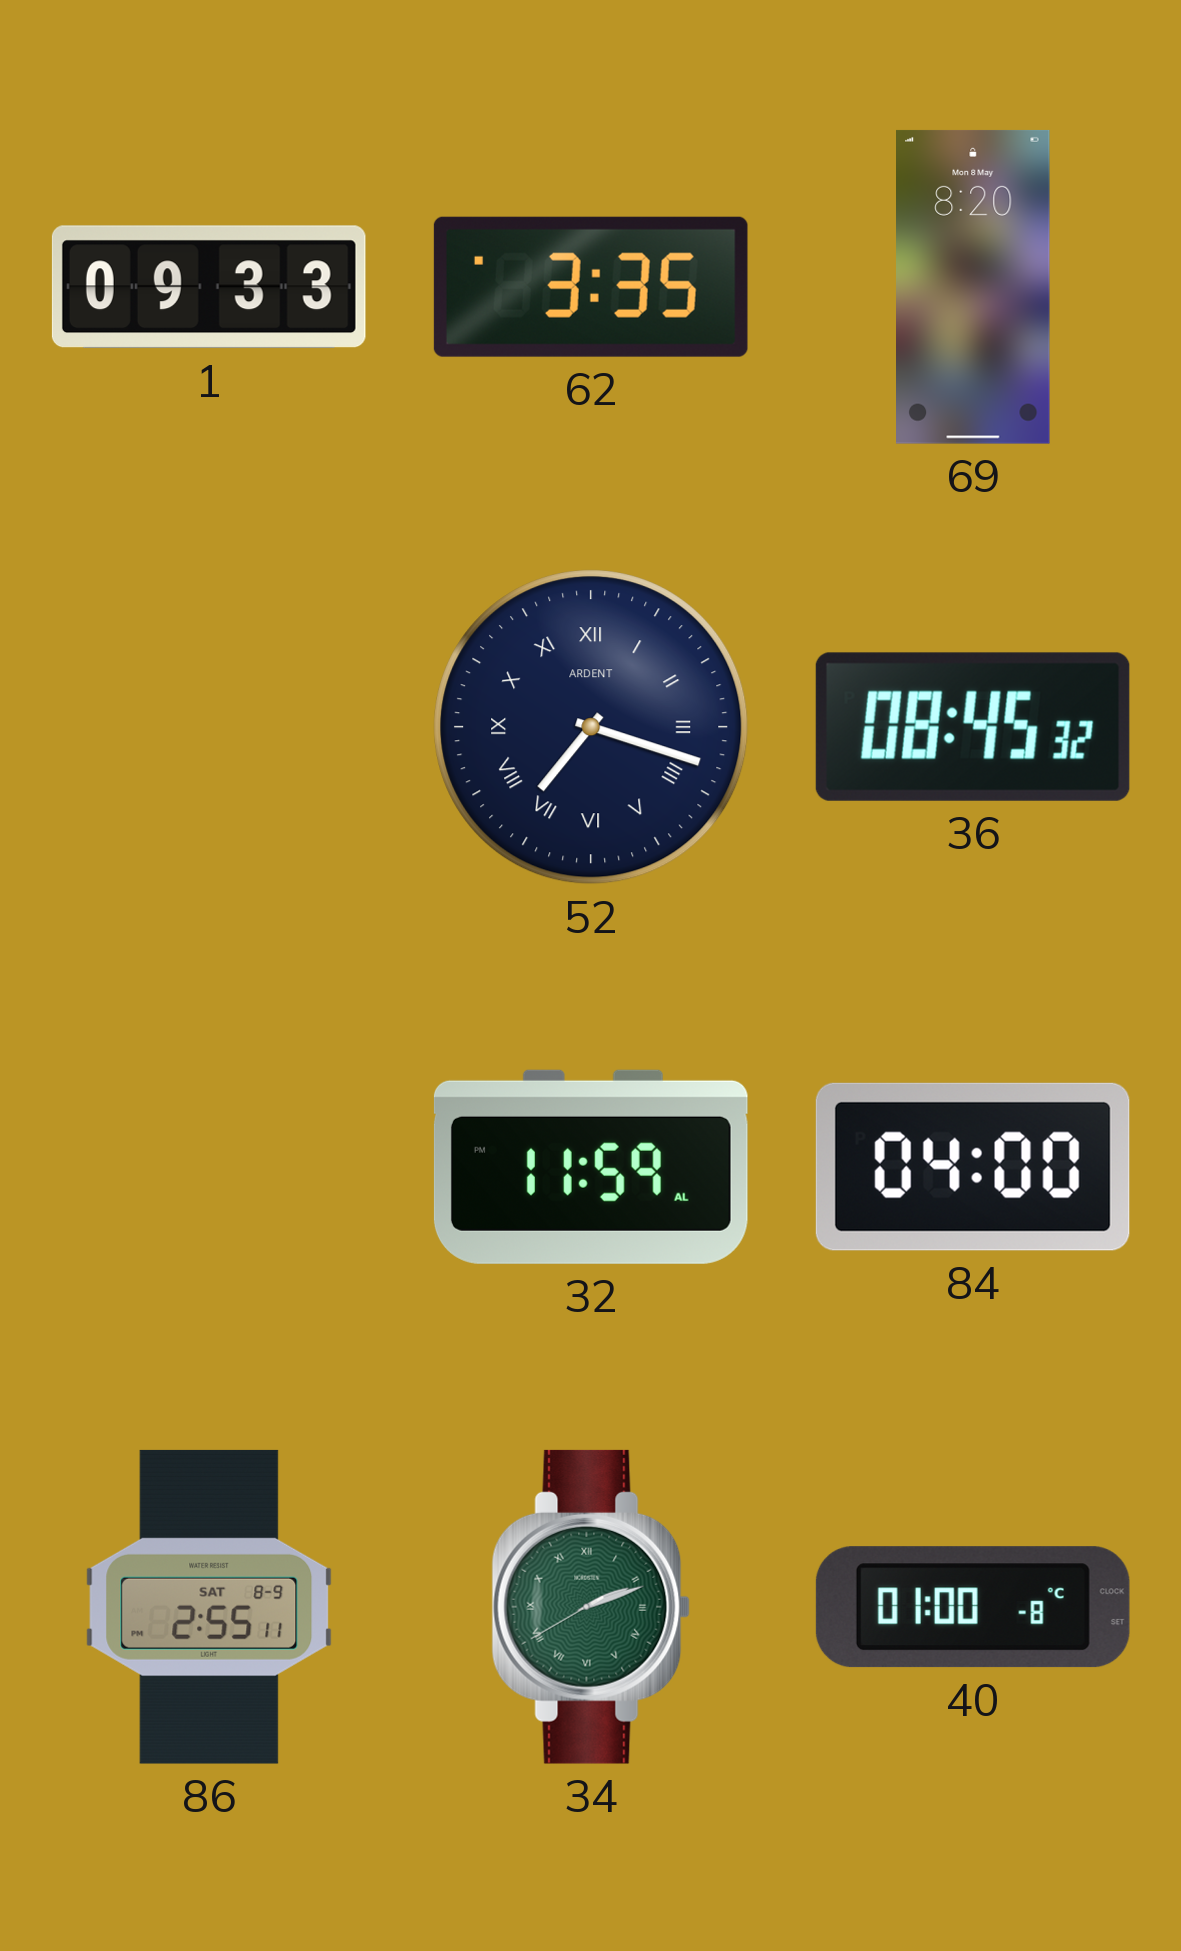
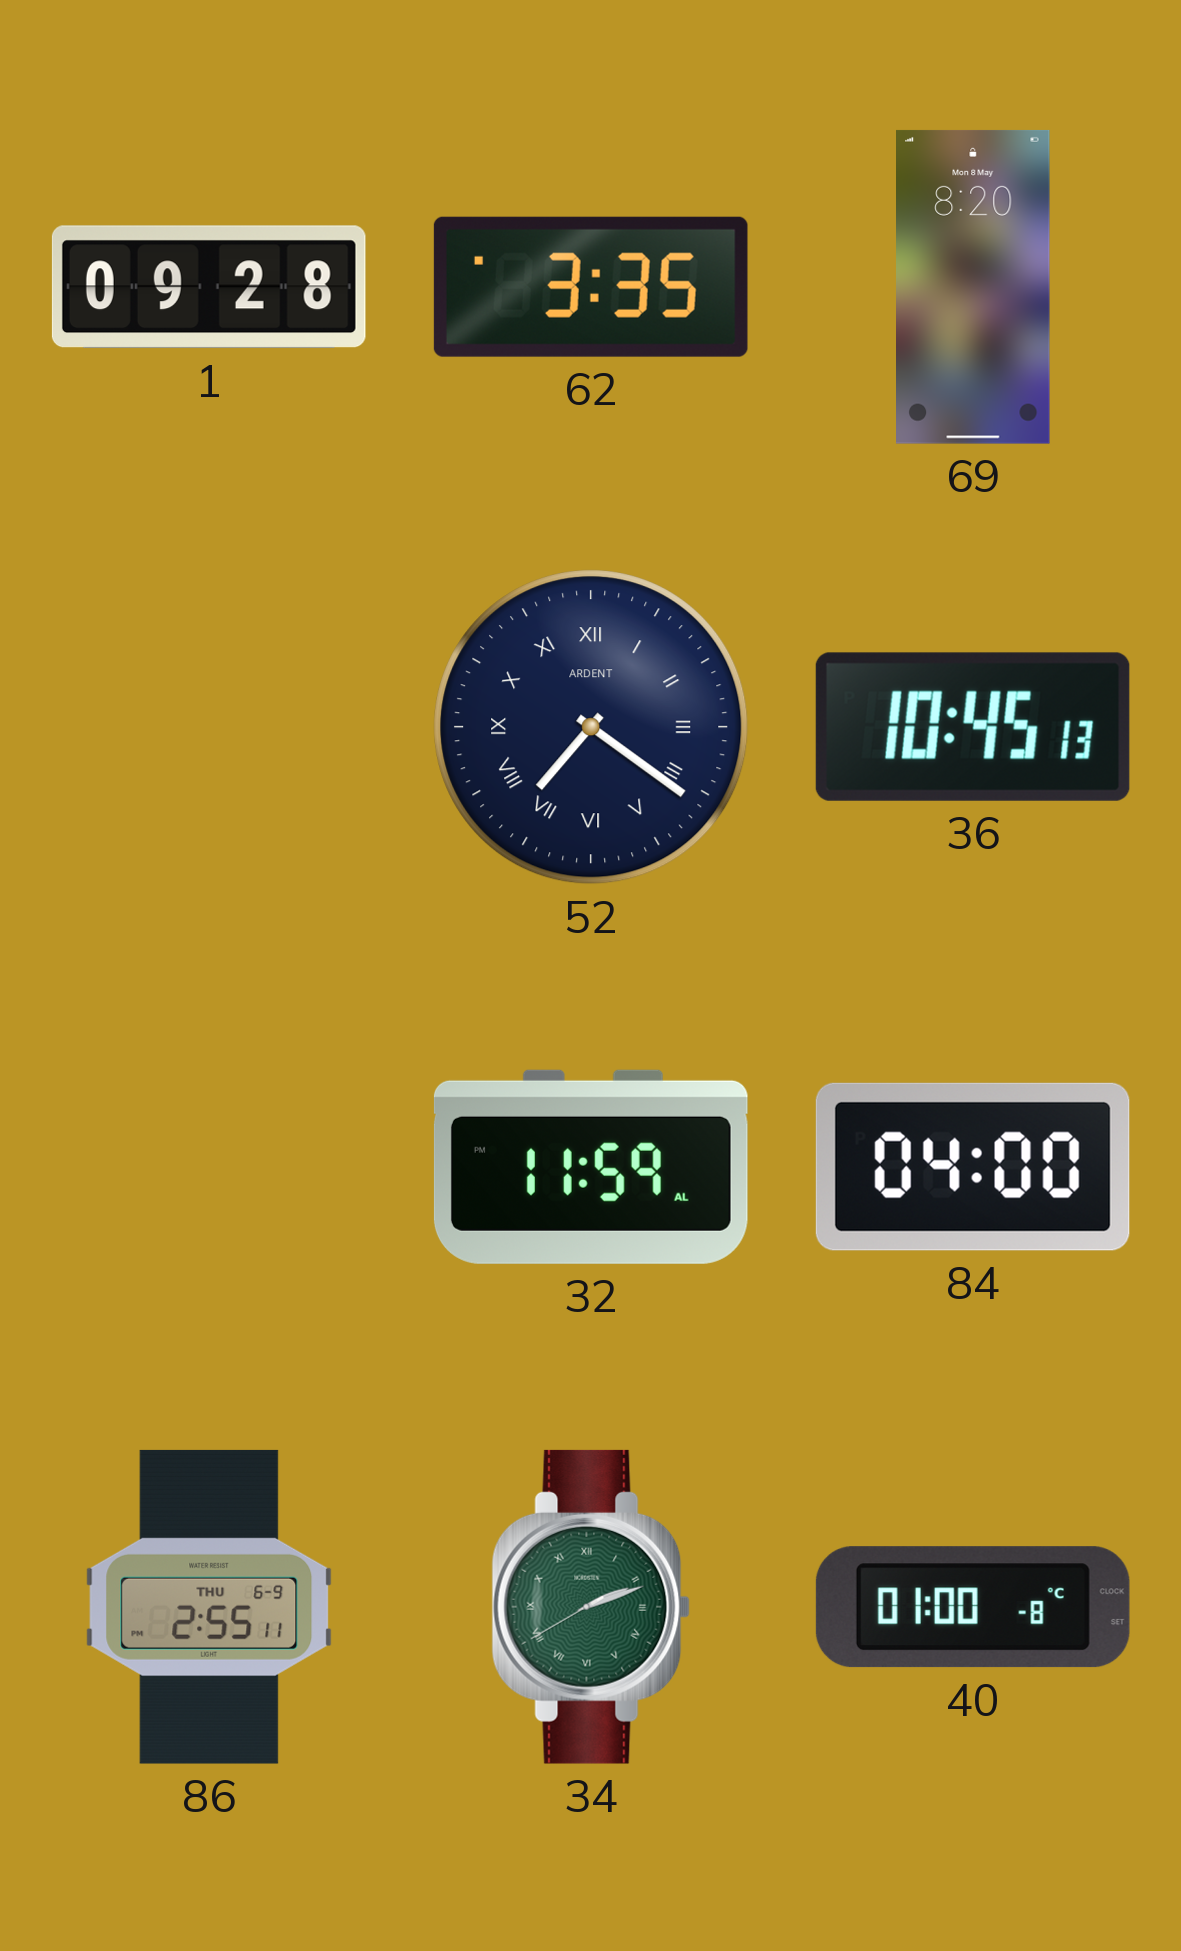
1: 09:33 -> 09:28
52: 7:18 -> 7:21
36: 08:45 -> 10:45
86 date: SAT 8-9 -> THU 6-9
